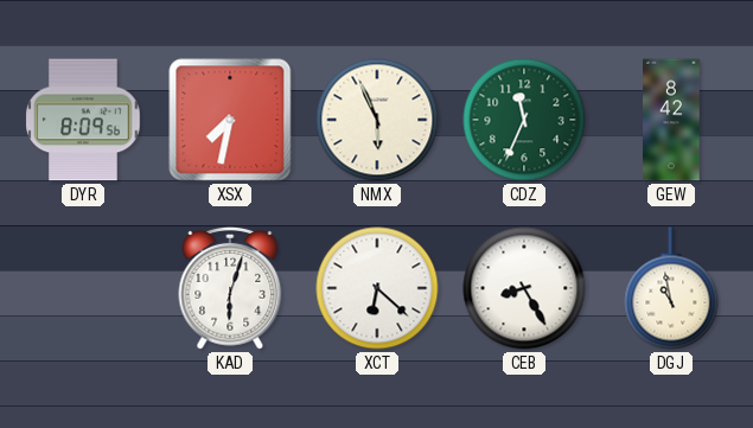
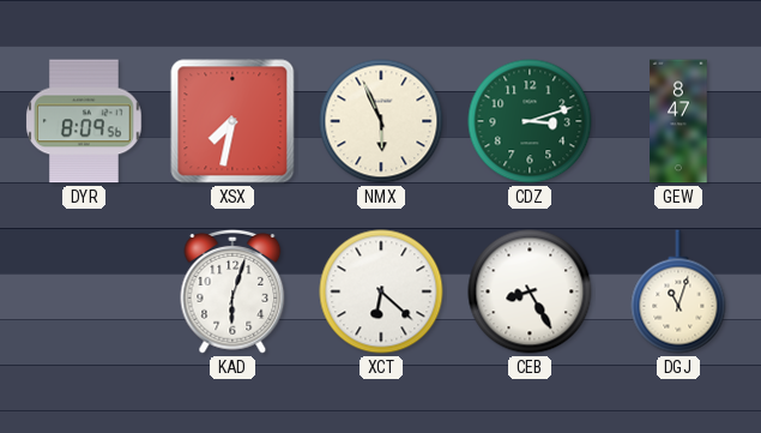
CDZ: 11:34 -> 3:12
GEW: 8:42 -> 8:47
DGJ: 10:58 -> 11:03
